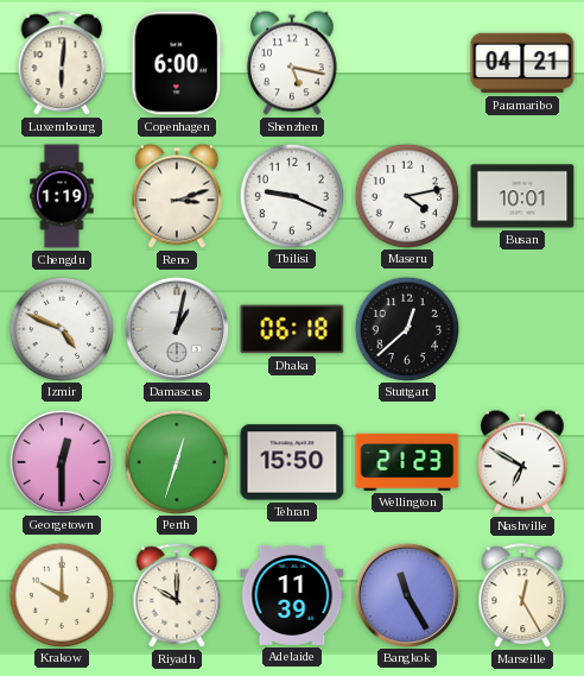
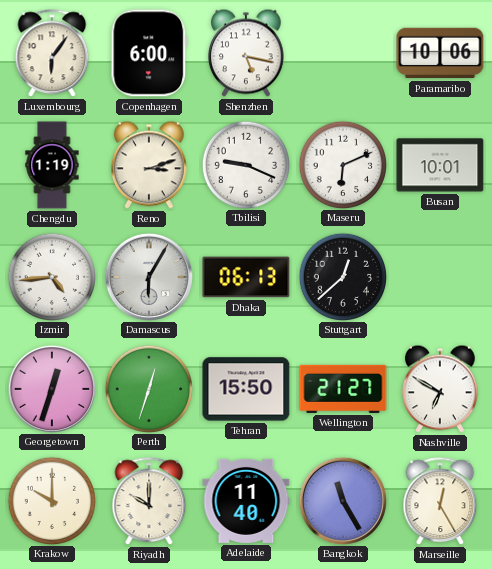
Luxembourg: 6:01 -> 6:06
Paramaribo: 04:21 -> 10:06
Maseru: 4:13 -> 6:11
Izmir: 4:49 -> 4:44
Damascus: 1:02 -> 6:05
Dhaka: 06:18 -> 06:13
Georgetown: 12:30 -> 12:33
Wellington: 21:23 -> 21:27
Adelaide: 11:39 -> 11:40
